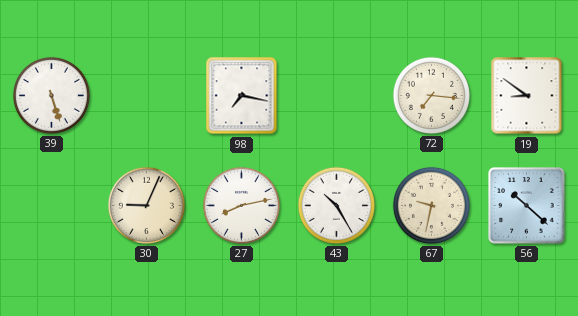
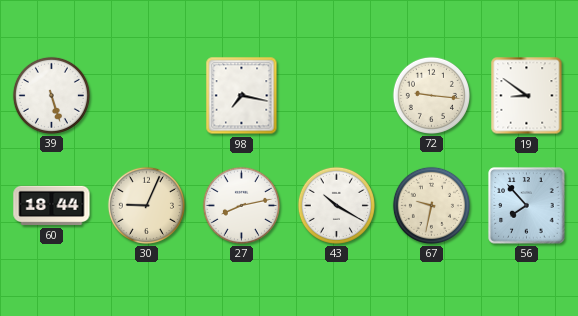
72: 7:16 -> 9:16
60: none -> 18:44
43: 10:25 -> 10:20
56: 10:22 -> 7:53
